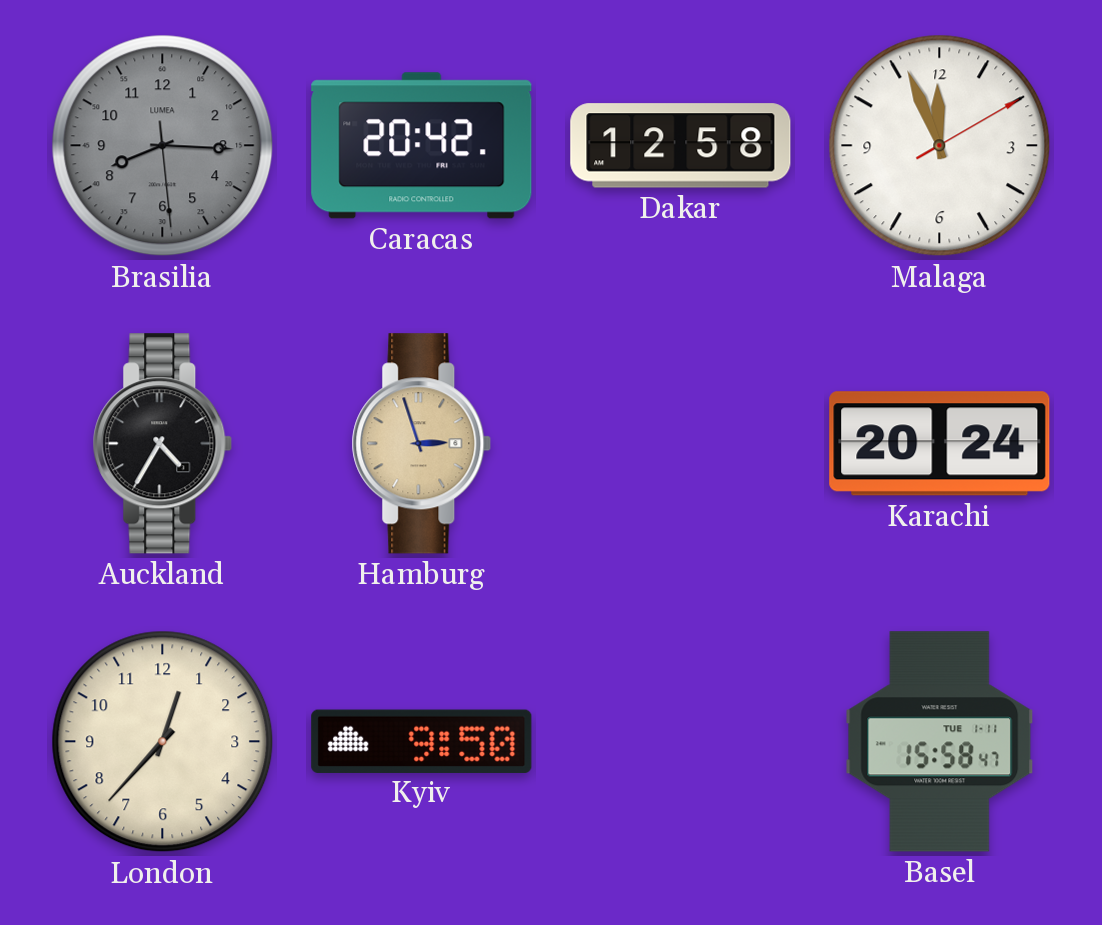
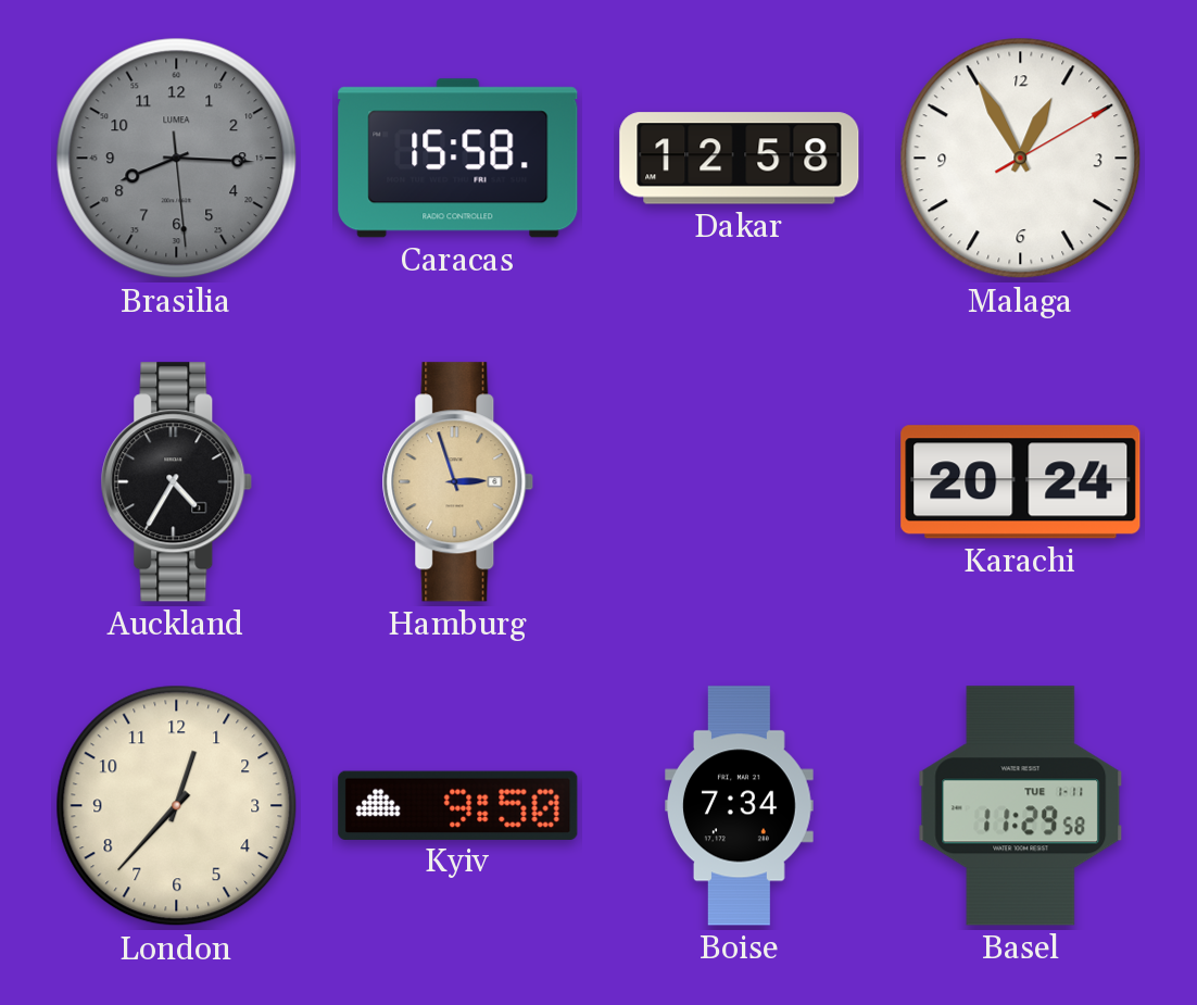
Caracas: 20:42 -> 15:58
Malaga: 11:56 -> 12:55
Boise: none -> 7:34
Basel: 15:58 -> 11:29
